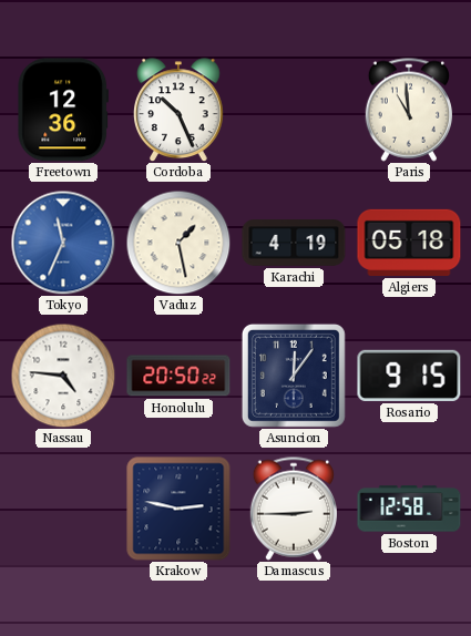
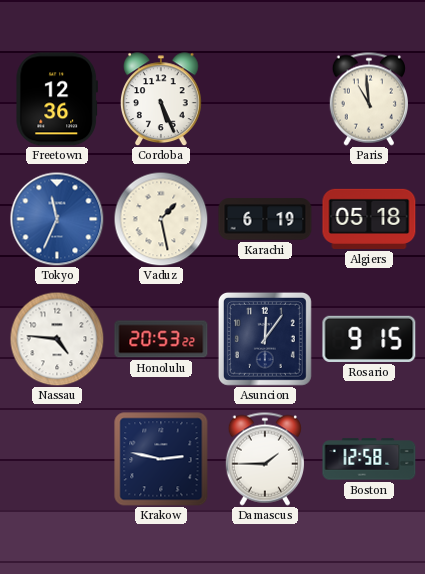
Cordoba: 10:26 -> 5:26
Karachi: 4:19 -> 6:19
Honolulu: 20:50 -> 20:53
Damascus: 2:45 -> 1:45
